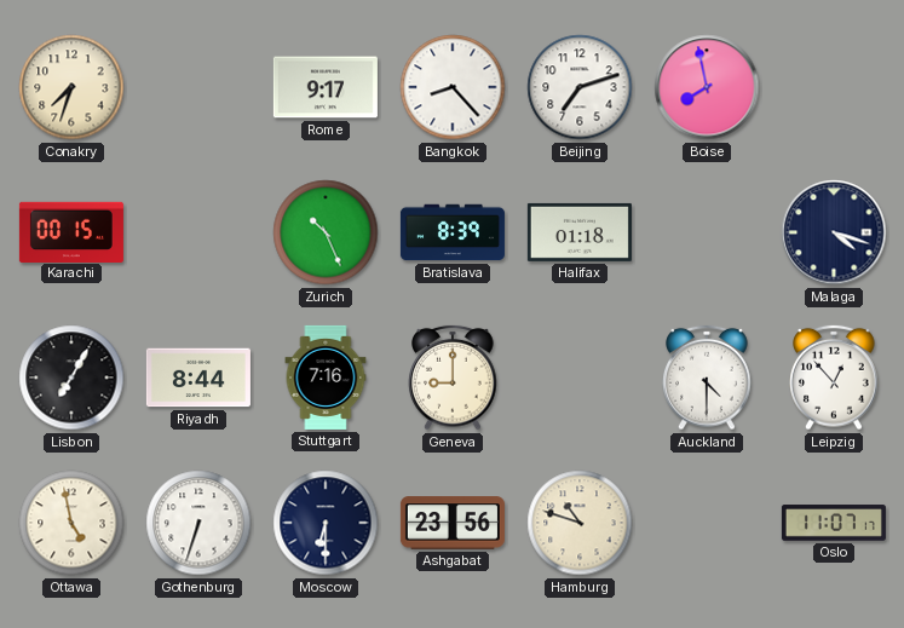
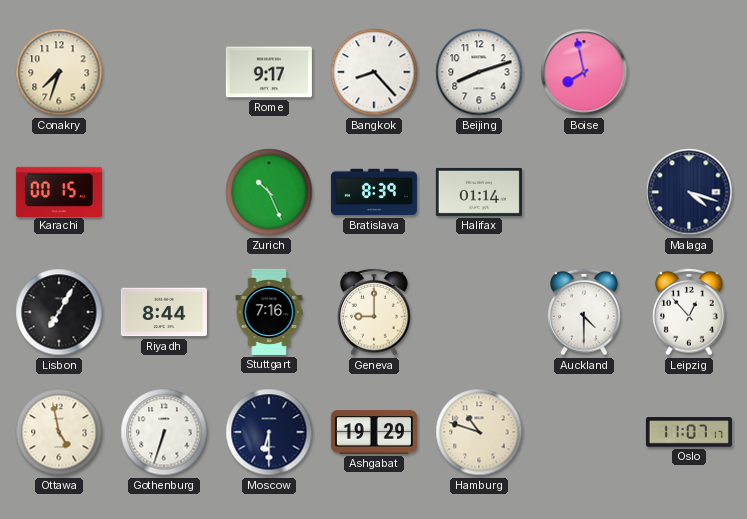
Beijing: 7:12 -> 8:12
Halifax: 01:18 -> 01:14
Ashgabat: 23:56 -> 19:29
